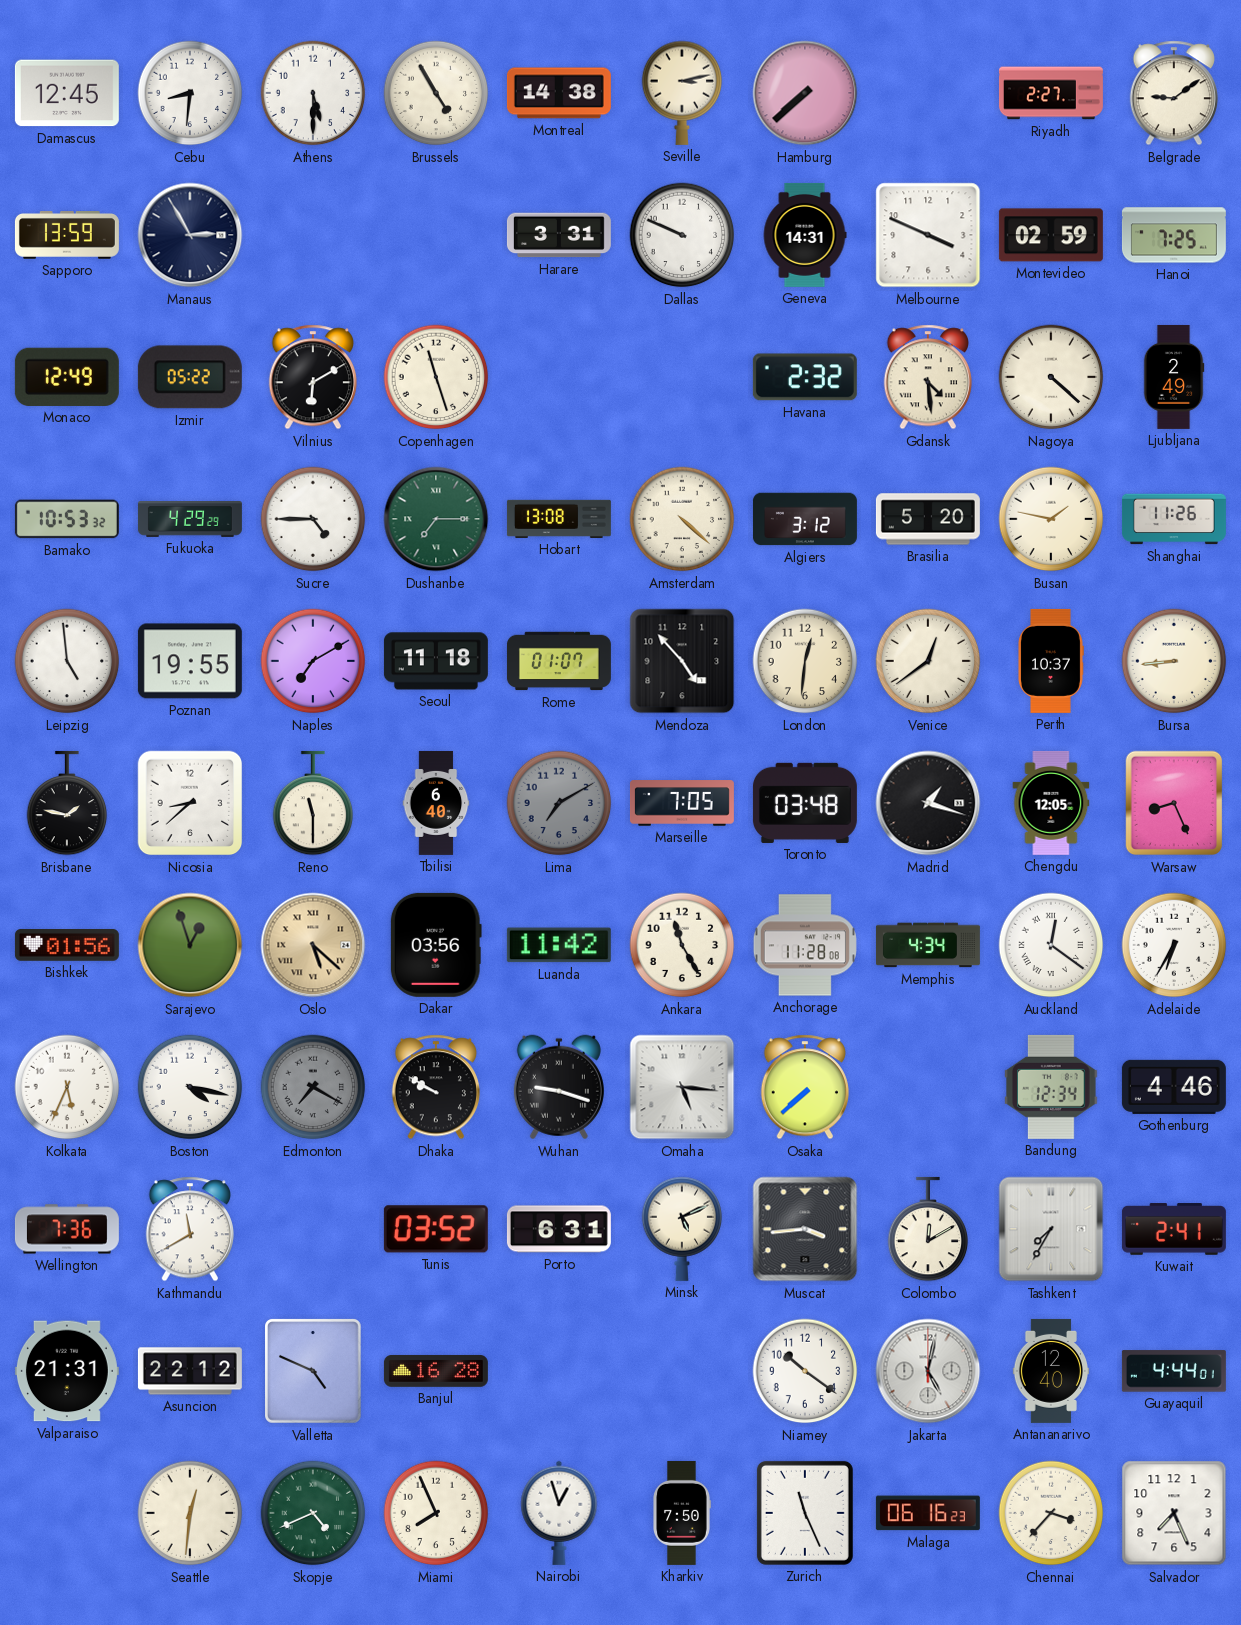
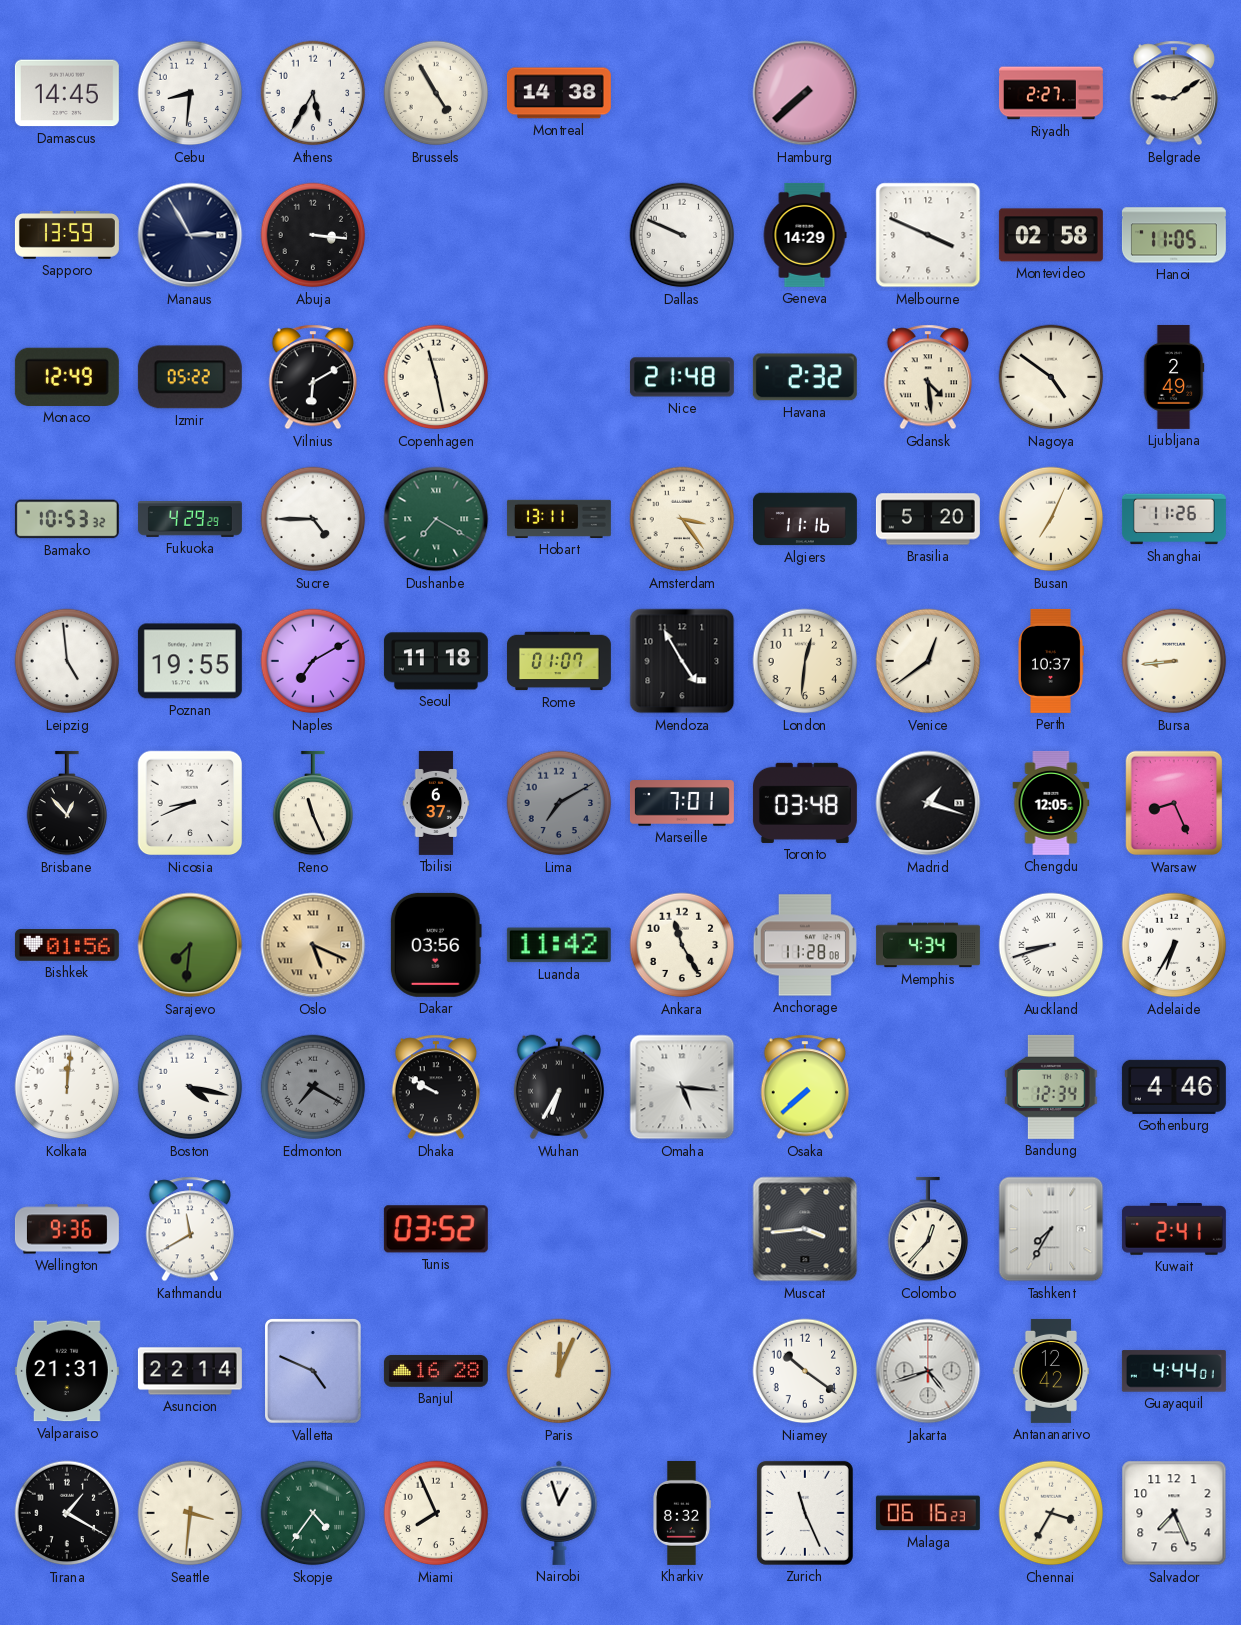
Damascus: 12:45 -> 14:45
Athens: 5:30 -> 5:35
Seville: 3:13 -> none
Abuja: none -> 3:16
Harare: 3:31 -> none
Geneva: 14:31 -> 14:29
Montevideo: 02:59 -> 02:58
Hanoi: 7:25 -> 11:05
Copenhagen: 11:27 -> 11:28
Nice: none -> 21:48
Nagoya: 4:22 -> 4:51
Dushanbe: 7:15 -> 7:20
Hobart: 13:08 -> 13:11
Amsterdam: 4:22 -> 3:24
Algiers: 3:12 -> 11:16
Busan: 1:47 -> 7:04
Mendoza: 4:53 -> 4:55
Brisbane: 1:47 -> 12:53
Nicosia: 8:38 -> 8:41
Reno: 11:30 -> 11:26
Tbilisi: 6:40 -> 6:37
Marseille: 7:05 -> 7:01
Sarajevo: 12:57 -> 7:31
Oslo: 5:22 -> 5:19
Auckland: 12:21 -> 8:42
Kolkata: 5:34 -> 12:01
Wuhan: 9:18 -> 6:35
Wellington: 7:36 -> 9:36
Porto: 6:31 -> none
Minsk: 5:11 -> none
Colombo: 12:10 -> 12:37
Asuncion: 22:12 -> 22:14
Paris: none -> 12:04
Jakarta: 5:02 -> 4:42
Antananarivo: 12:40 -> 12:42
Tirana: none -> 1:20
Seattle: 12:31 -> 3:31
Skopje: 4:41 -> 4:36
Kharkiv: 7:50 -> 8:32
Chennai: 3:37 -> 3:35
